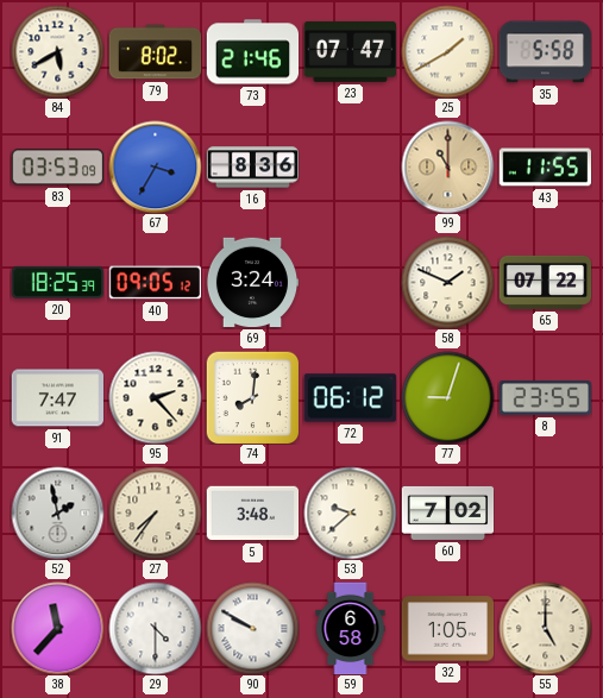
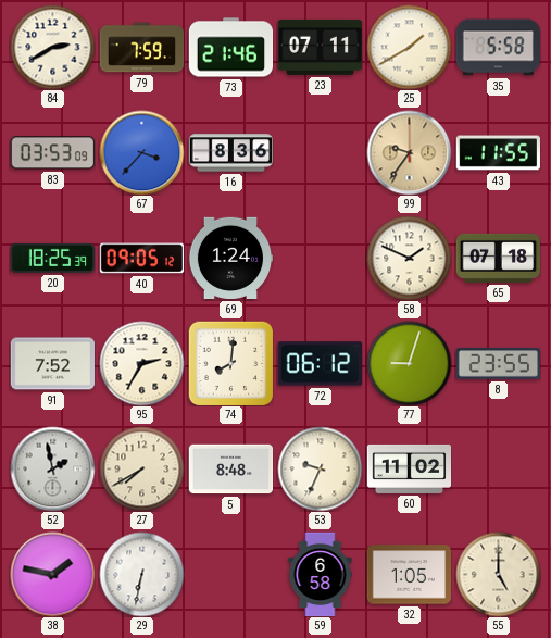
84: 5:40 -> 2:40
79: 8:02 -> 7:59
23: 07:47 -> 07:11
67: 3:35 -> 3:37
99: 11:00 -> 9:36
69: 3:24 -> 1:24
65: 07:22 -> 07:18
91: 7:47 -> 7:52
95: 2:23 -> 2:35
27: 7:36 -> 7:40
5: 3:48 -> 8:48
53: 9:38 -> 9:34
60: 7:02 -> 11:02
38: 11:37 -> 1:47
29: 4:30 -> 6:32
90: 9:50 -> none
